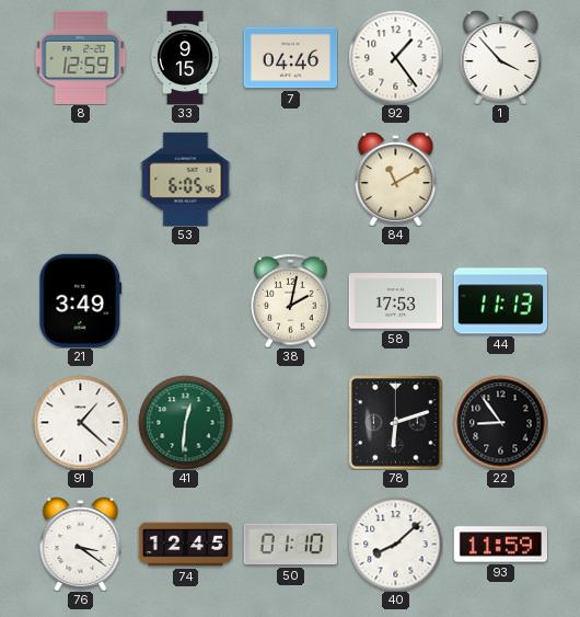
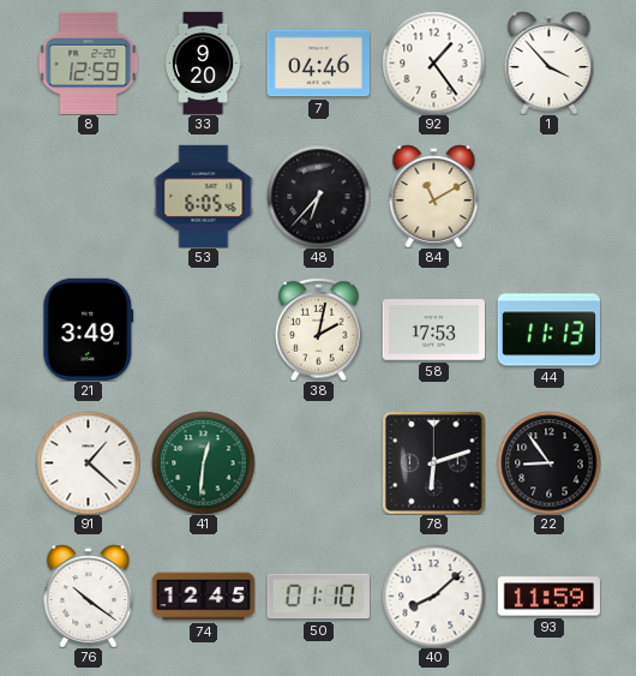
33: 9:15 -> 9:20
48: none -> 6:37
76: 3:21 -> 10:21
